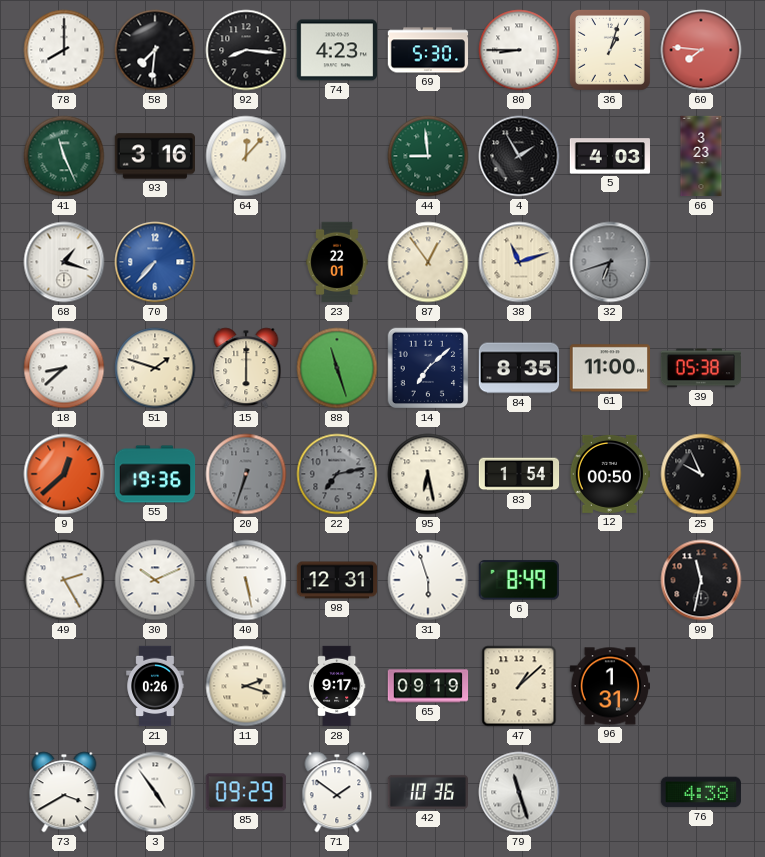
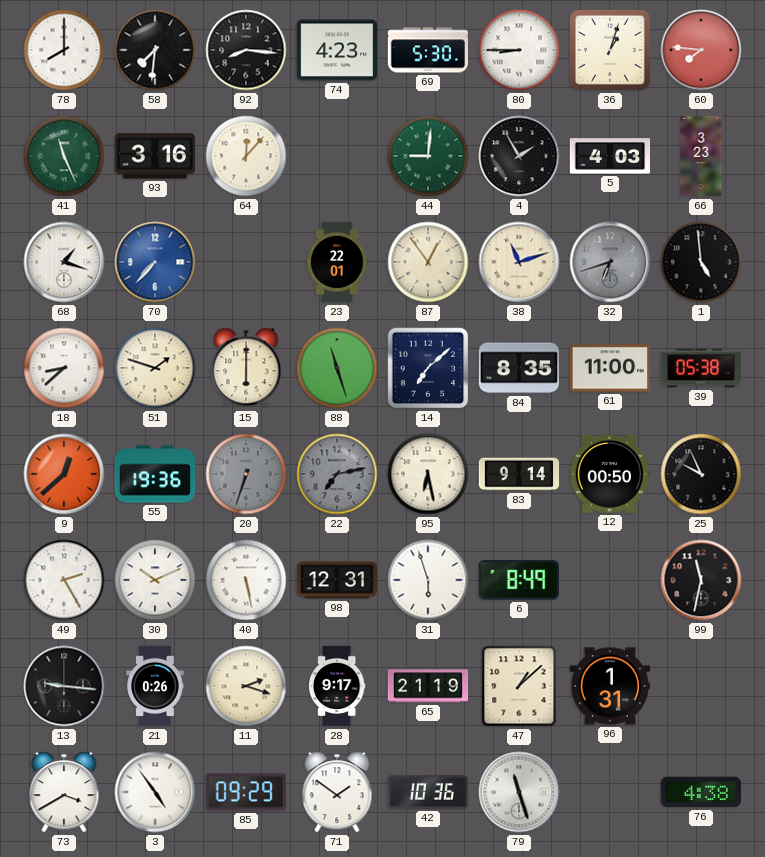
44: 8:59 -> 9:01
1: none -> 4:59
83: 1:54 -> 9:14
13: none -> 9:16
65: 09:19 -> 21:19
